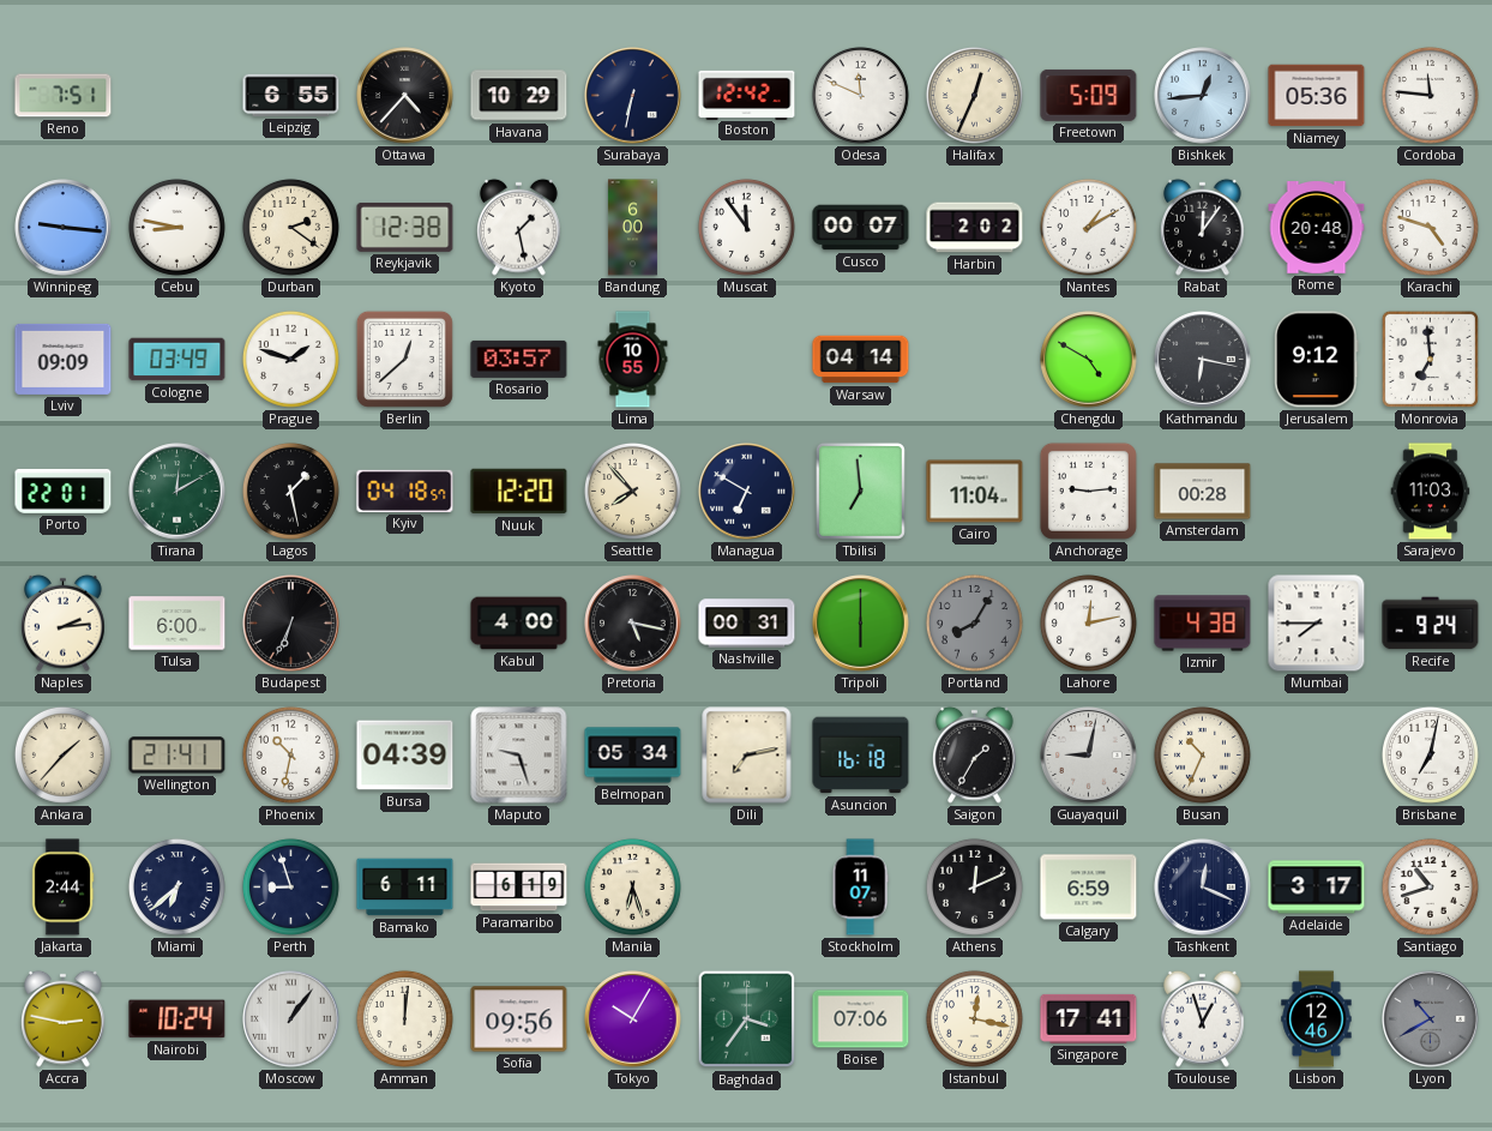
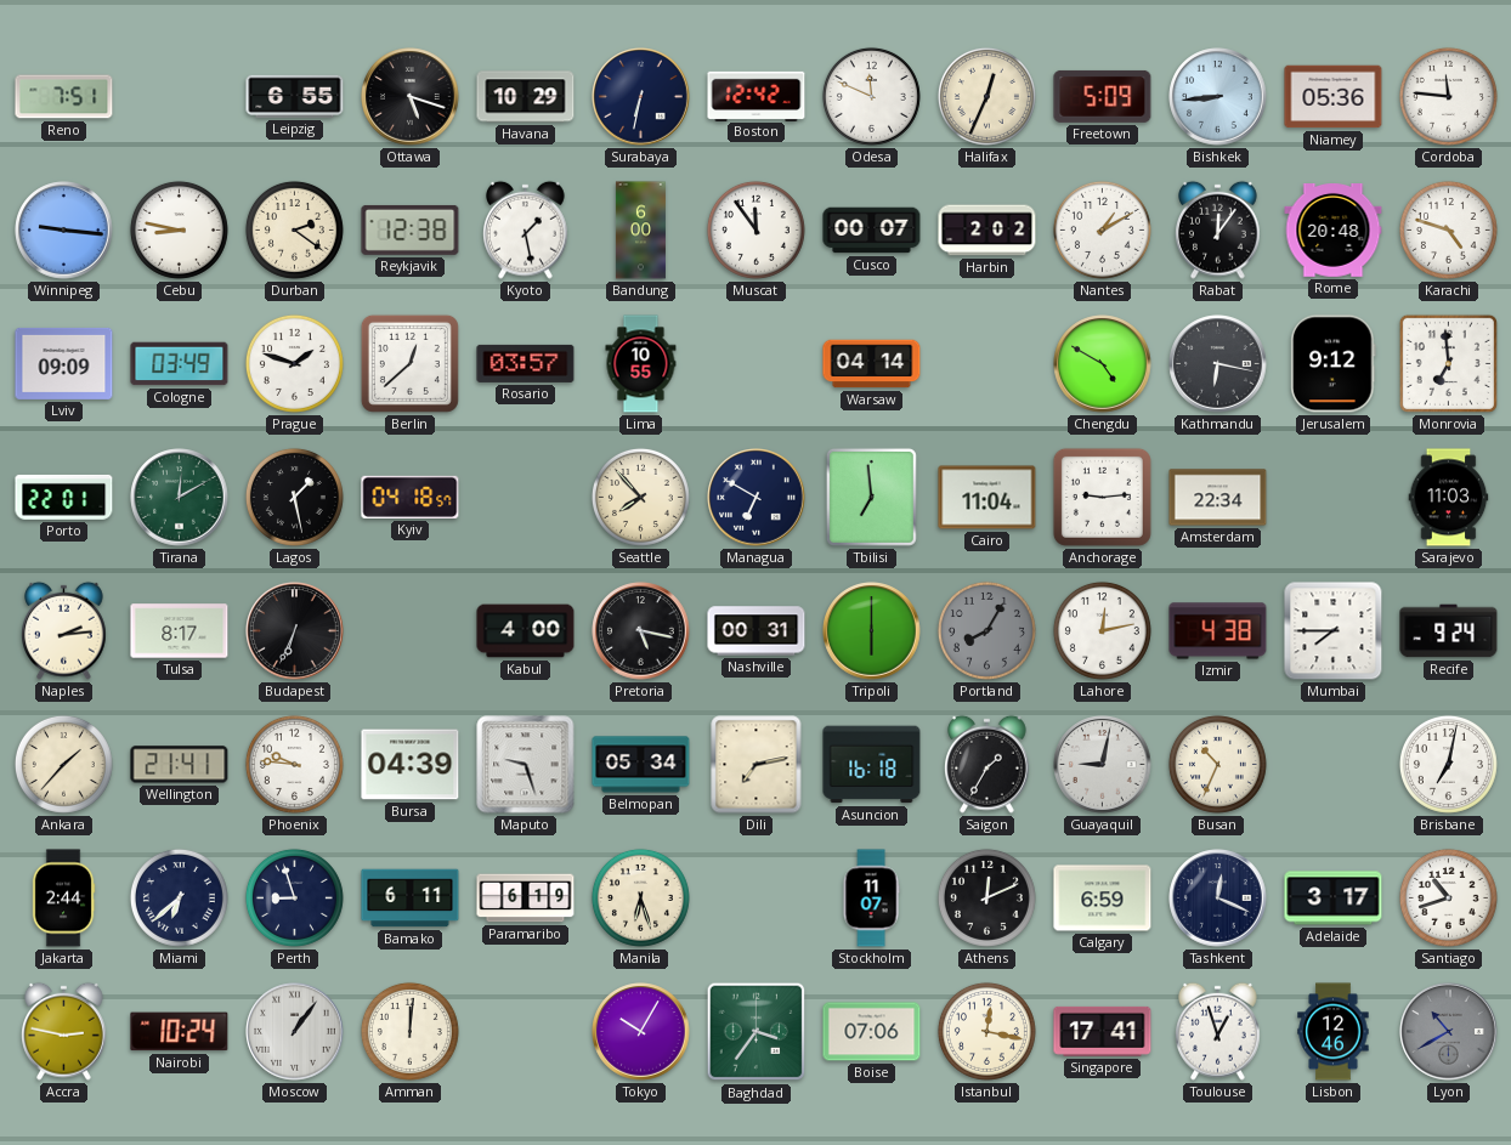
Ottawa: 4:37 -> 5:18
Bishkek: 12:44 -> 8:44
Nuuk: 12:20 -> none
Amsterdam: 00:28 -> 22:34
Tulsa: 6:00 -> 8:17
Phoenix: 10:32 -> 9:46
Sofia: 09:56 -> none
